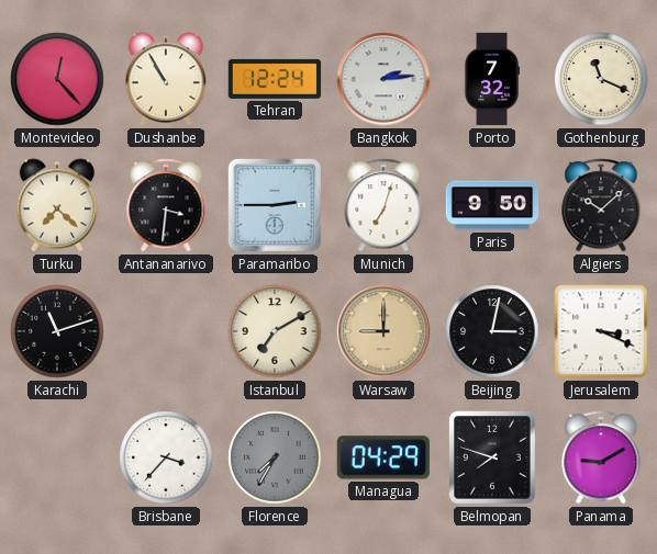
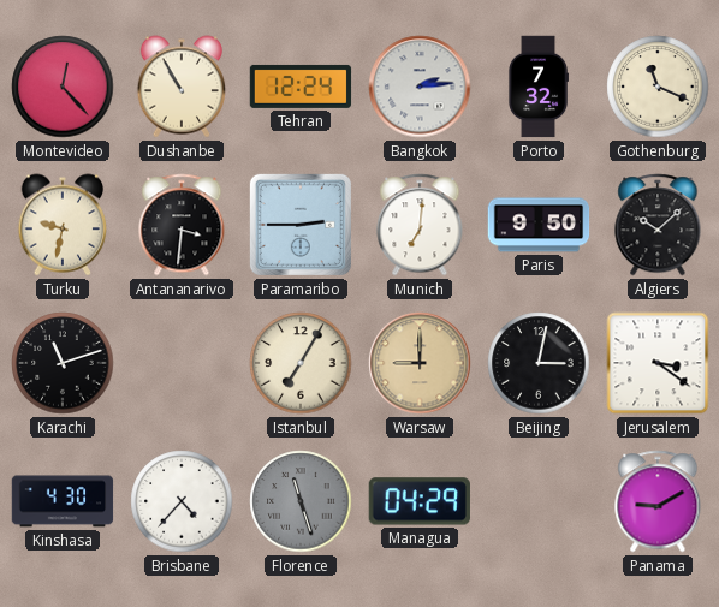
Turku: 7:22 -> 9:32
Munich: 7:03 -> 7:01
Istanbul: 7:10 -> 7:05
Jerusalem: 3:19 -> 3:21
Kinshasa: none -> 4:30
Brisbane: 3:37 -> 4:37
Florence: 7:35 -> 11:27
Belmopan: 7:48 -> none
